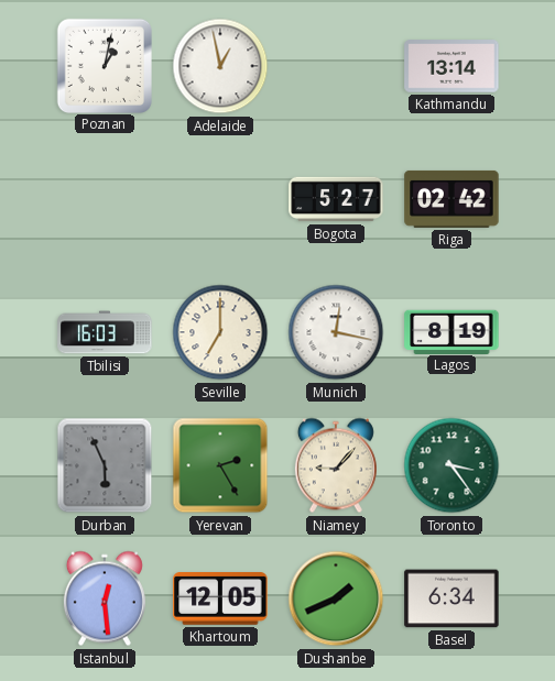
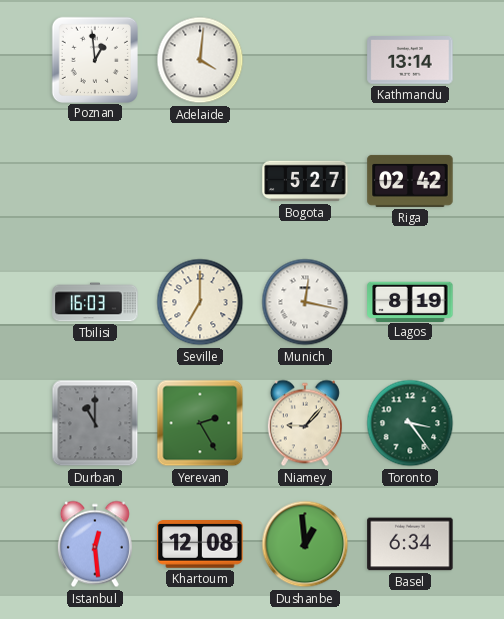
Poznan: 1:02 -> 12:59
Adelaide: 12:58 -> 4:01
Durban: 5:56 -> 11:00
Khartoum: 12:05 -> 12:08
Dushanbe: 1:41 -> 12:59
